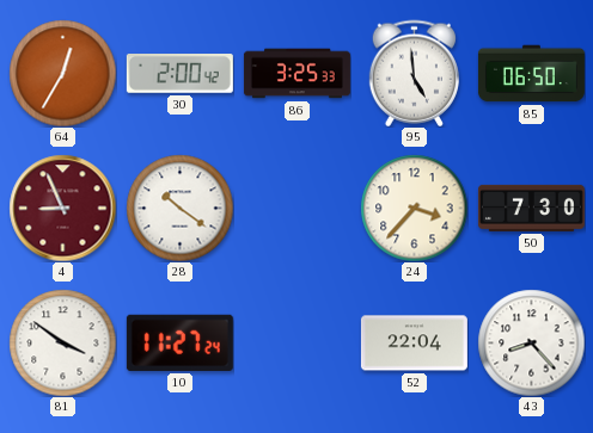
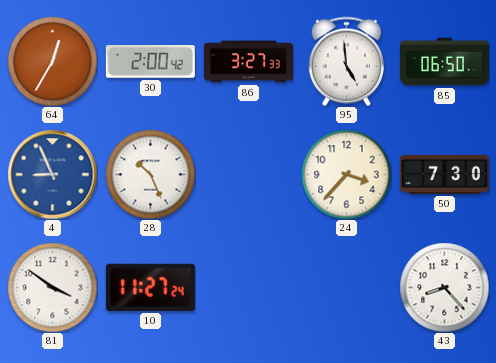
86: 3:25 -> 3:27
4 dial: burgundy -> blue
28: 10:21 -> 10:26
52: 22:04 -> none
